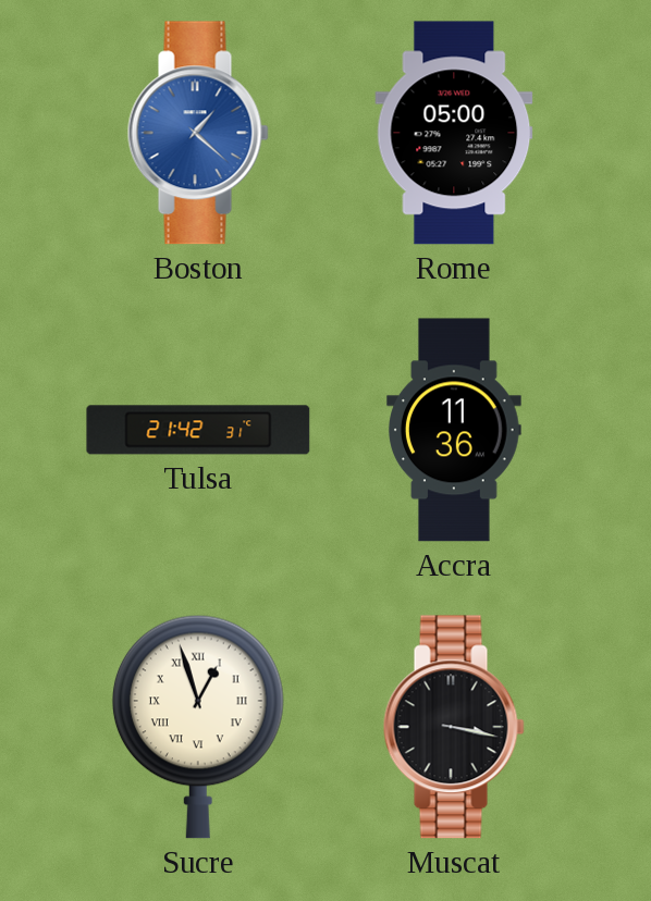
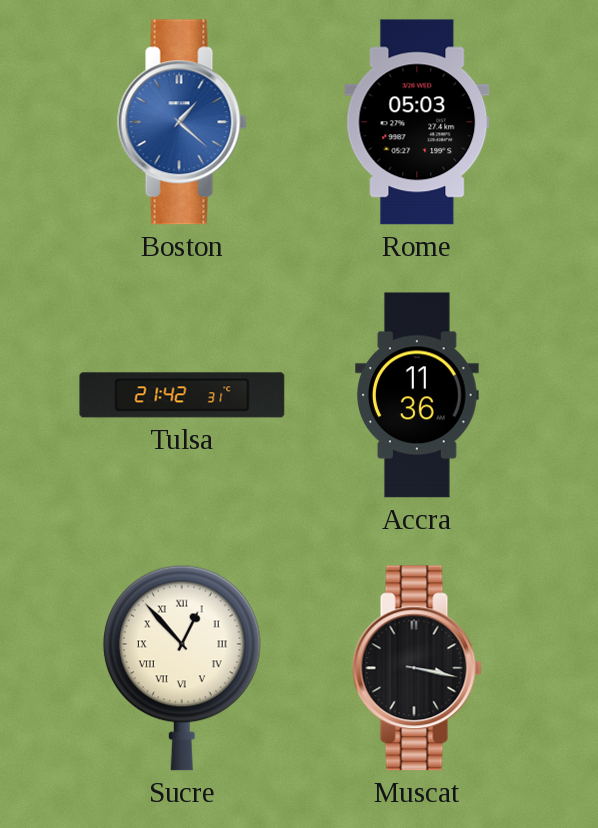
Rome: 05:00 -> 05:03
Sucre: 12:57 -> 12:53
